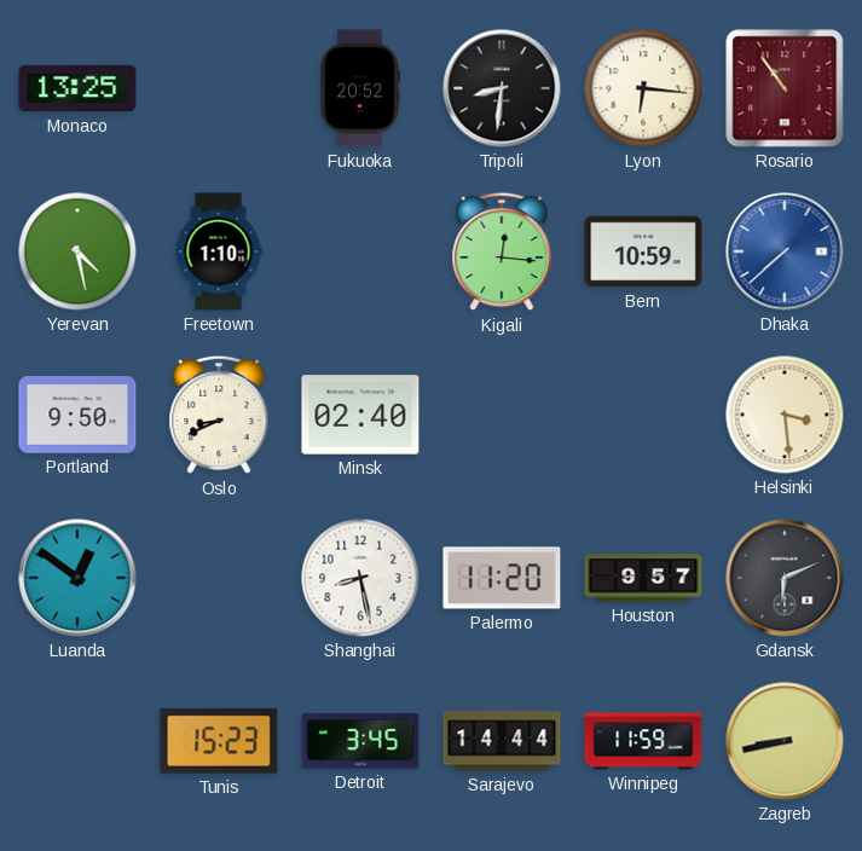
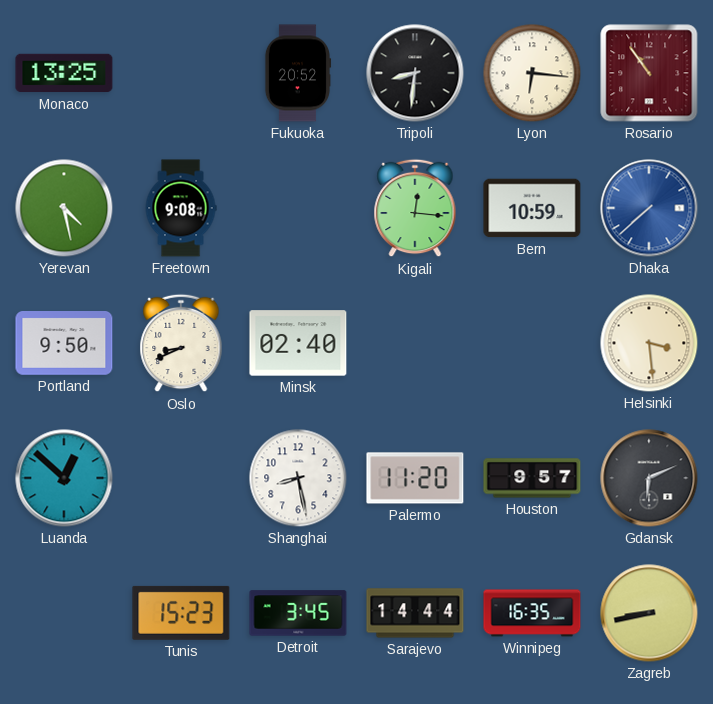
Freetown: 1:10 -> 9:08
Luanda: 12:51 -> 12:52
Winnipeg: 11:59 -> 16:35
